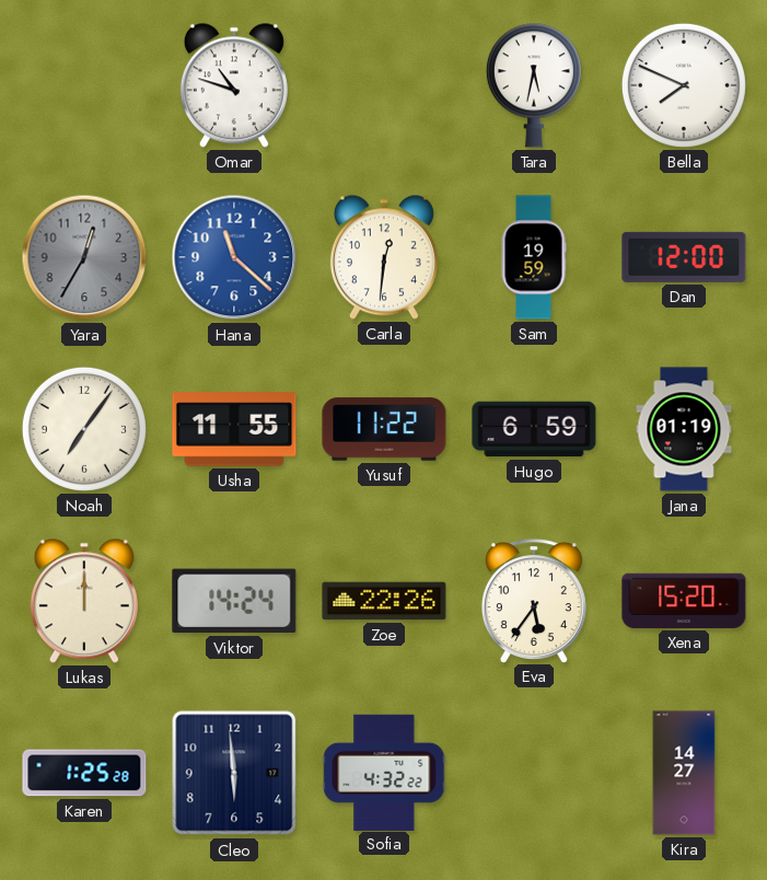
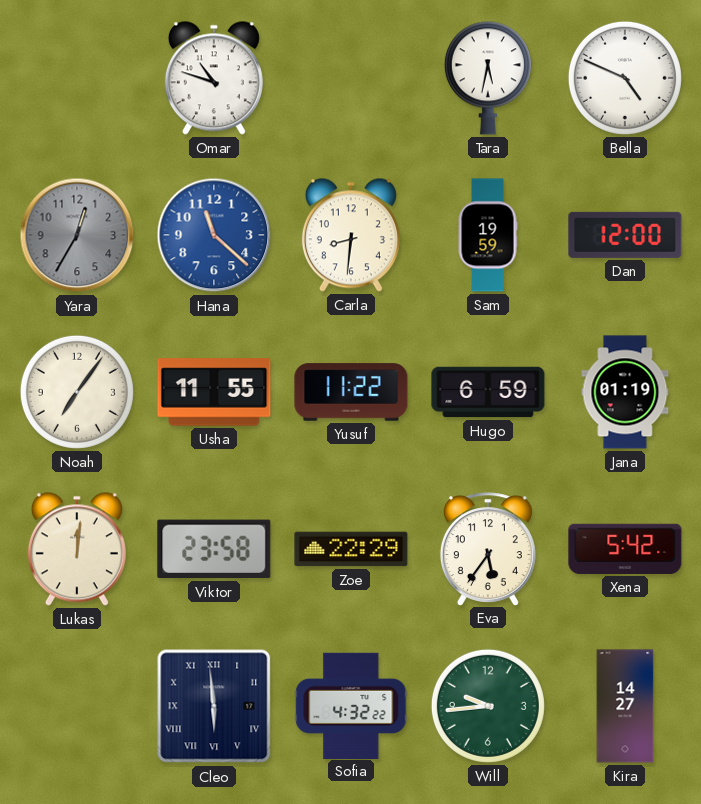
Bella: 7:49 -> 4:49
Carla: 12:31 -> 8:31
Lukas: 12:00 -> 12:01
Viktor: 14:24 -> 23:58
Zoe: 22:26 -> 22:29
Xena: 15:20 -> 5:42
Karen: 1:25 -> none
Cleo numerals: Arabic -> Roman
Will: none -> 9:44
